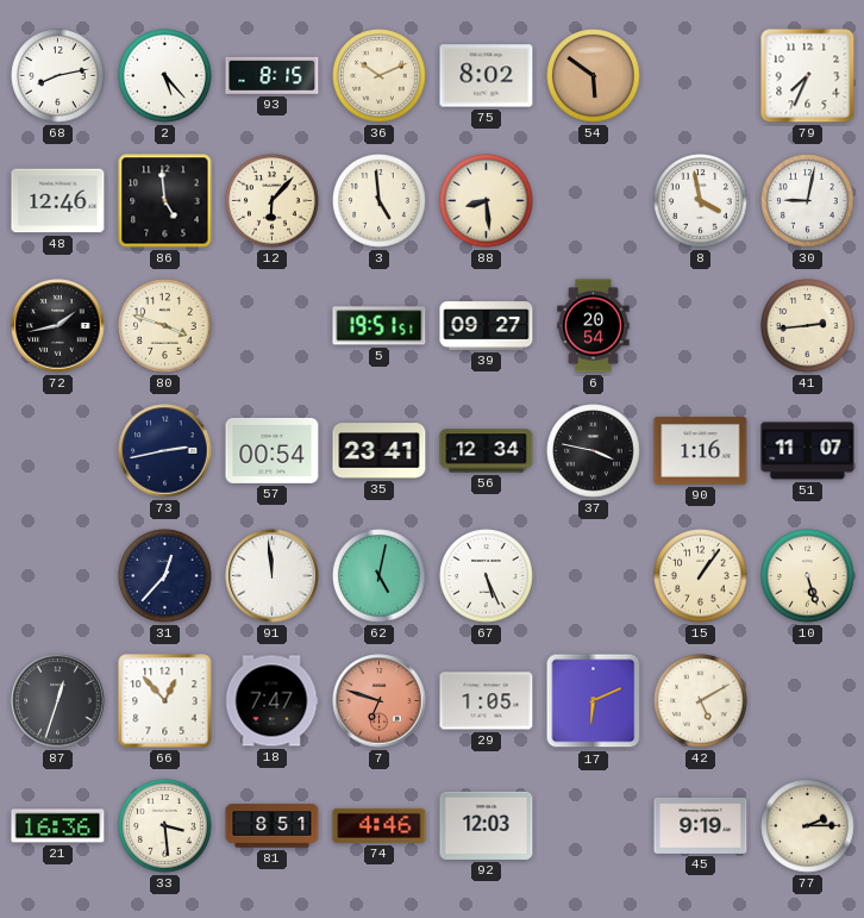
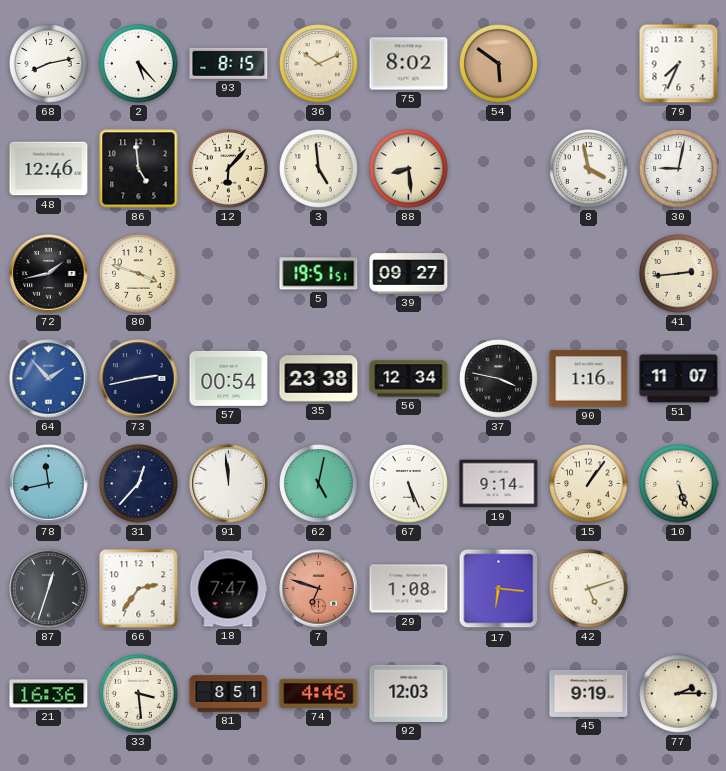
6: 20:54 -> none
64: none -> 1:53
35: 23:41 -> 23:38
78: none -> 11:43
19: none -> 9:14
66: 12:53 -> 2:36
29: 1:05 -> 1:08
17: 6:11 -> 6:16
42: 5:10 -> 5:12
